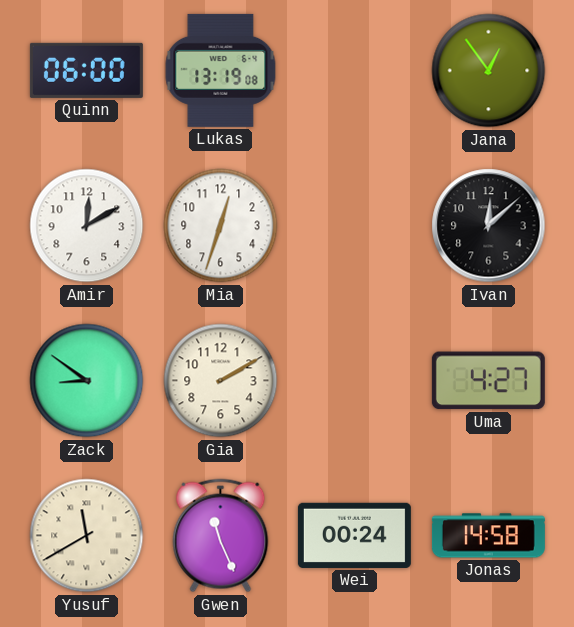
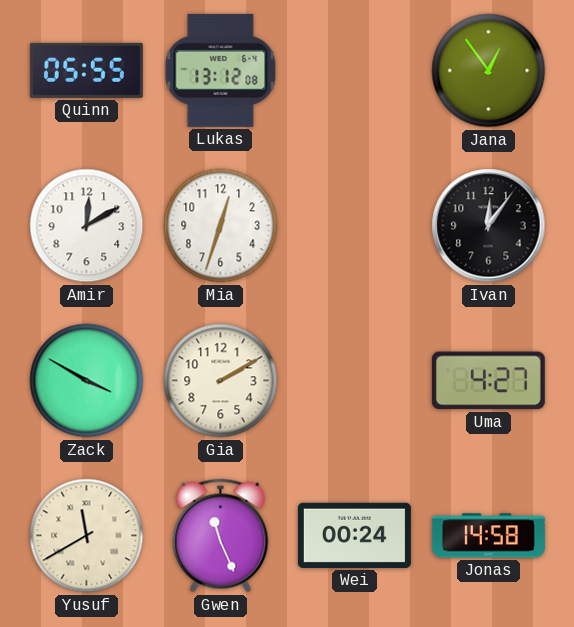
Quinn: 06:00 -> 05:55
Lukas: 13:19 -> 13:12
Ivan: 12:08 -> 12:06
Zack: 8:51 -> 3:50
